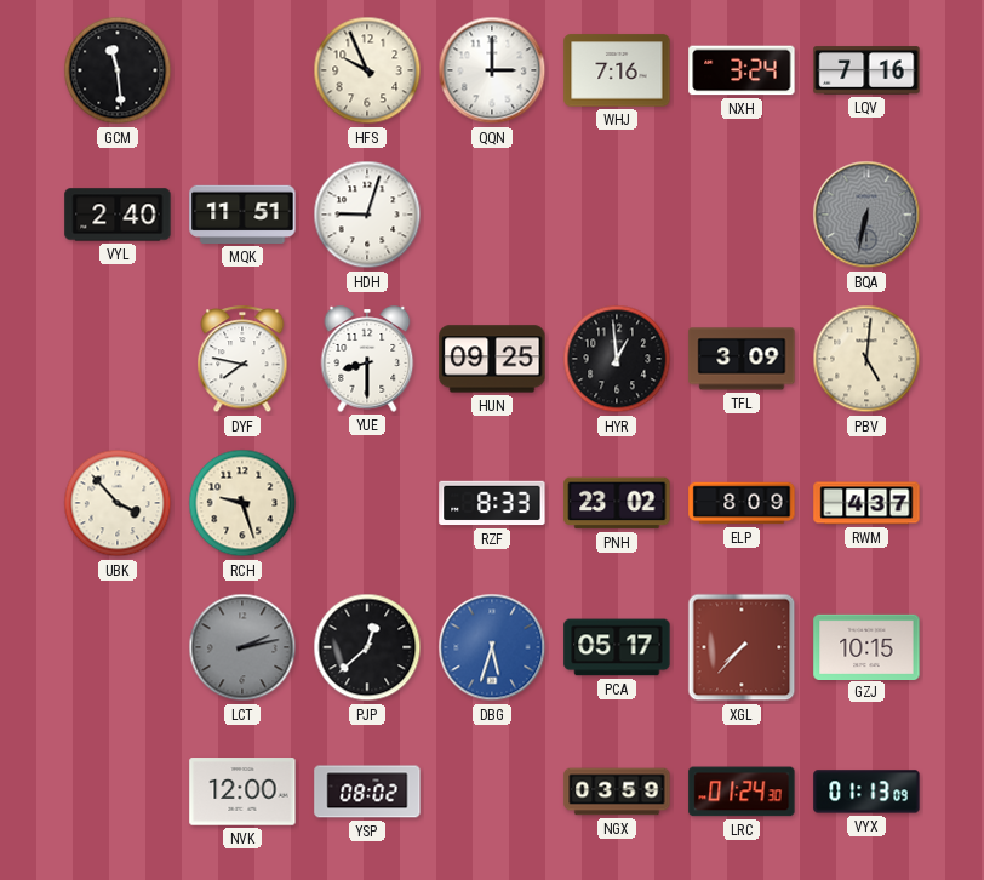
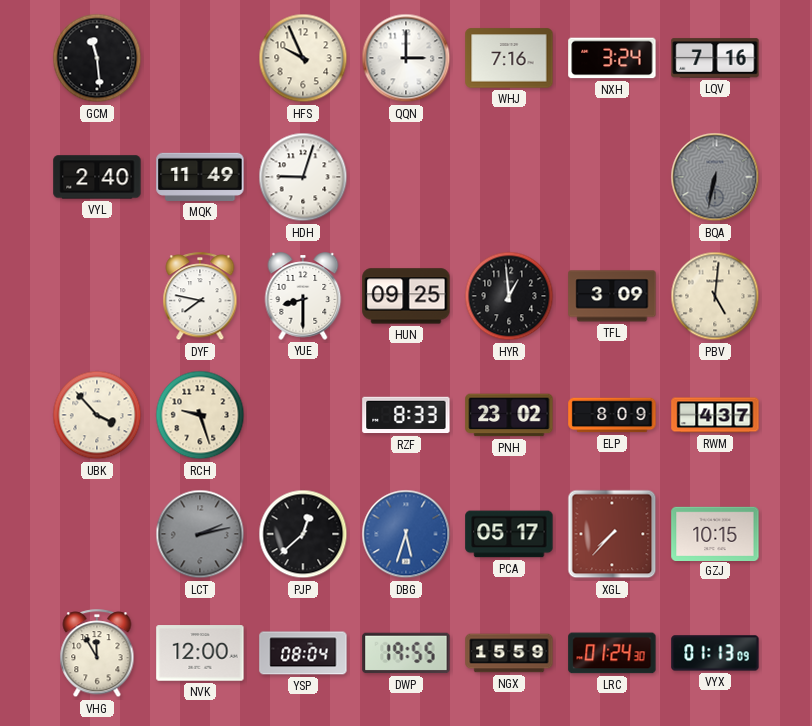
MQK: 11:51 -> 11:49
VHG: none -> 11:55
YSP: 08:02 -> 08:04
DWP: none -> 19:55
NGX: 03:59 -> 15:59
